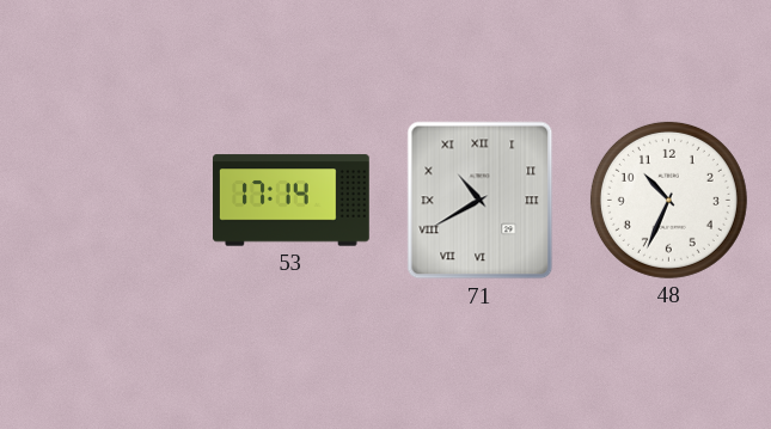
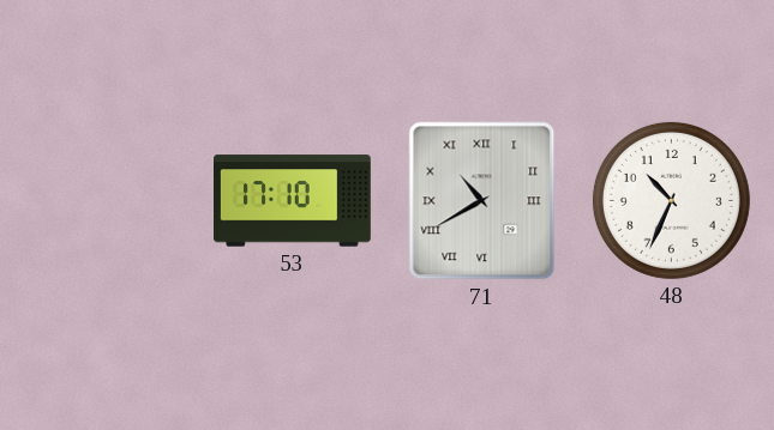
53: 17:14 -> 17:10
